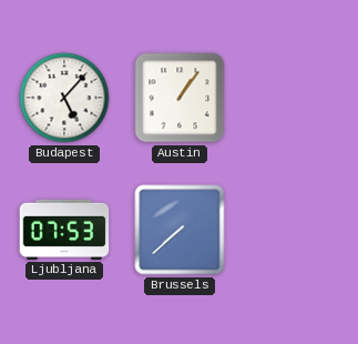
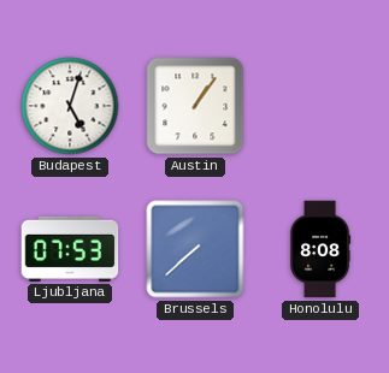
Budapest: 5:07 -> 5:03
Honolulu: none -> 8:08
